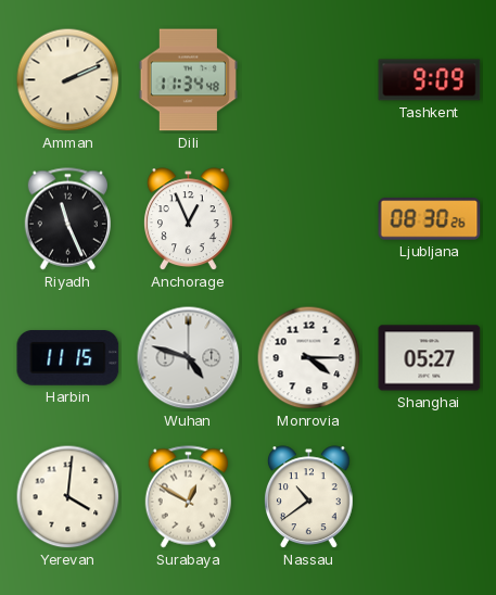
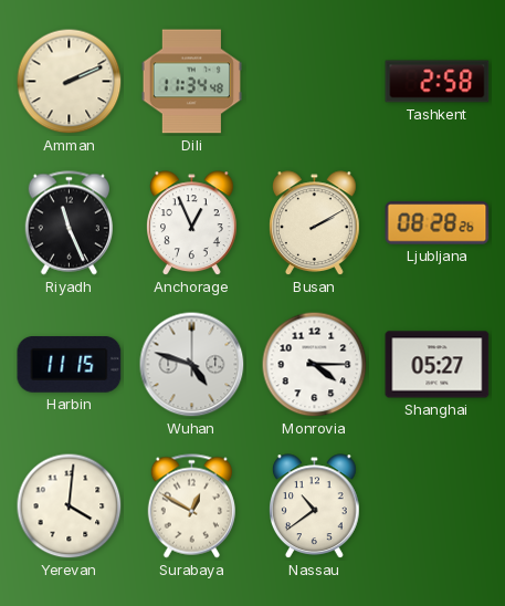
Tashkent: 9:09 -> 2:58
Busan: none -> 2:10
Ljubljana: 08:30 -> 08:28
